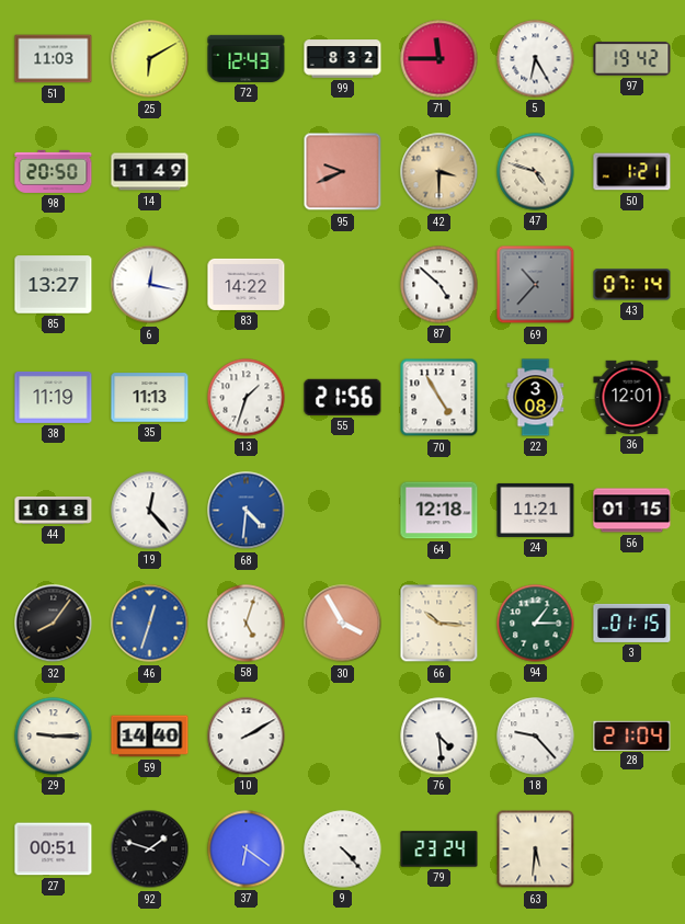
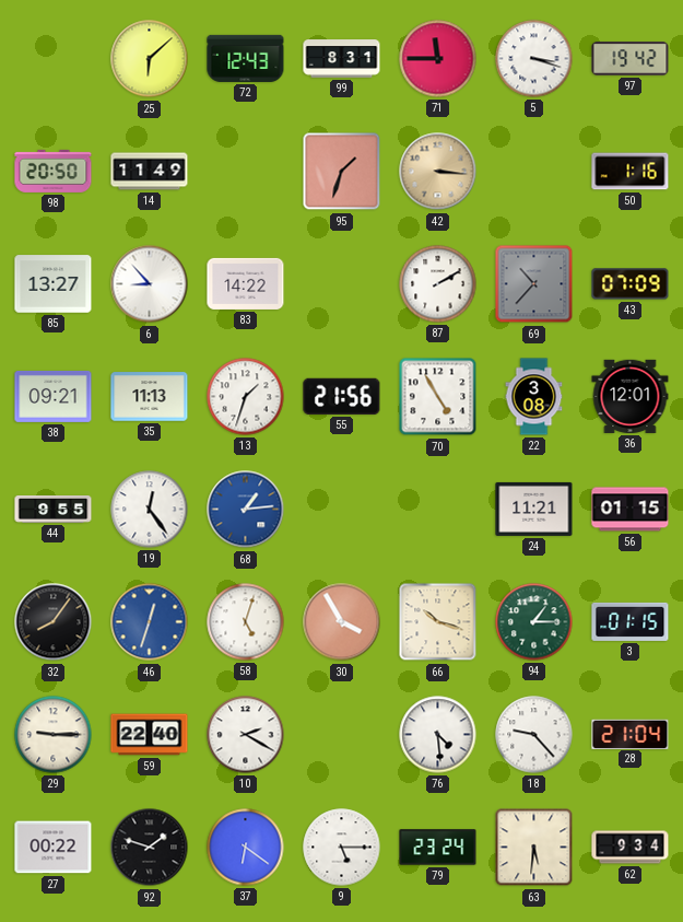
51: 11:03 -> none
25: 6:10 -> 6:08
99: 8:32 -> 8:31
5: 6:25 -> 3:18
95: 9:41 -> 1:33
42: 3:30 -> 3:16
47: 4:48 -> none
50: 1:21 -> 1:16
6: 12:17 -> 8:53
87: 4:52 -> 2:10
43: 07:14 -> 07:09
38: 11:19 -> 09:21
44: 10:18 -> 9:55
19: 12:23 -> 12:24
68: 4:31 -> 1:14
64: 12:18 -> none
66: 10:16 -> 10:18
59: 14:40 -> 22:40
10: 2:10 -> 2:20
27: 00:51 -> 00:22
9: 4:23 -> 5:15
62: none -> 9:34
